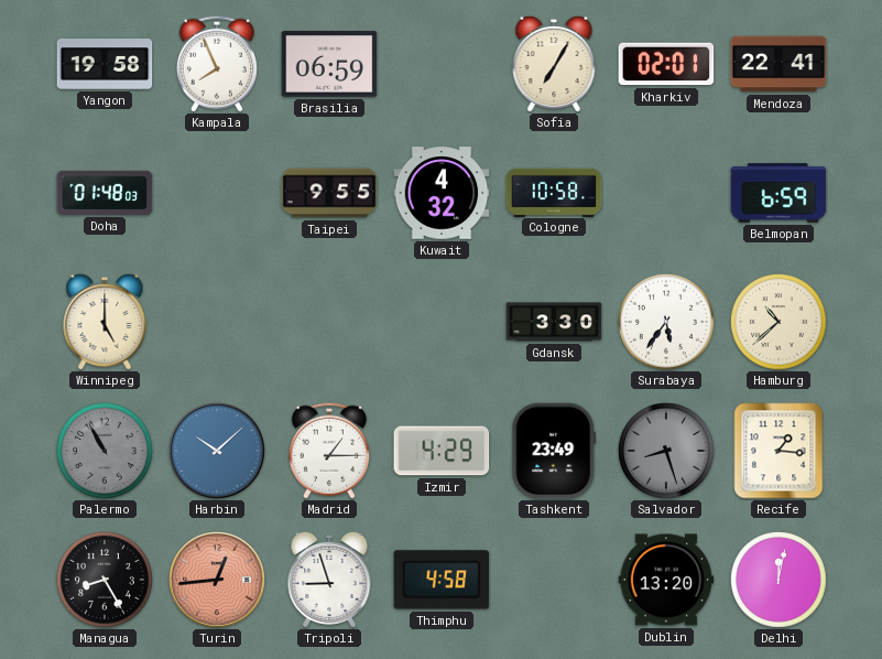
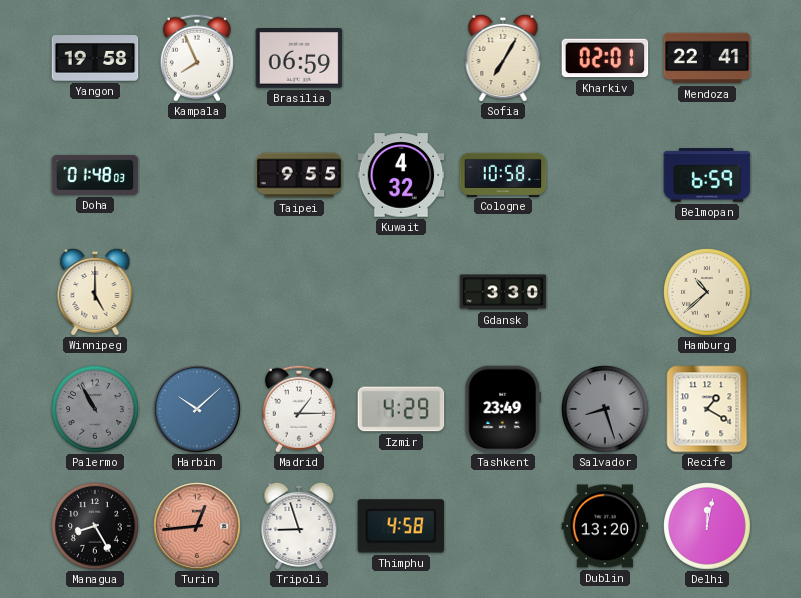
Surabaya: 5:36 -> none
Recife: 1:16 -> 1:20
